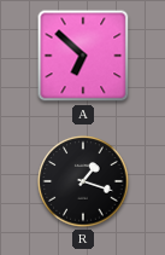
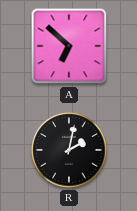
R: 1:18 -> 2:02
